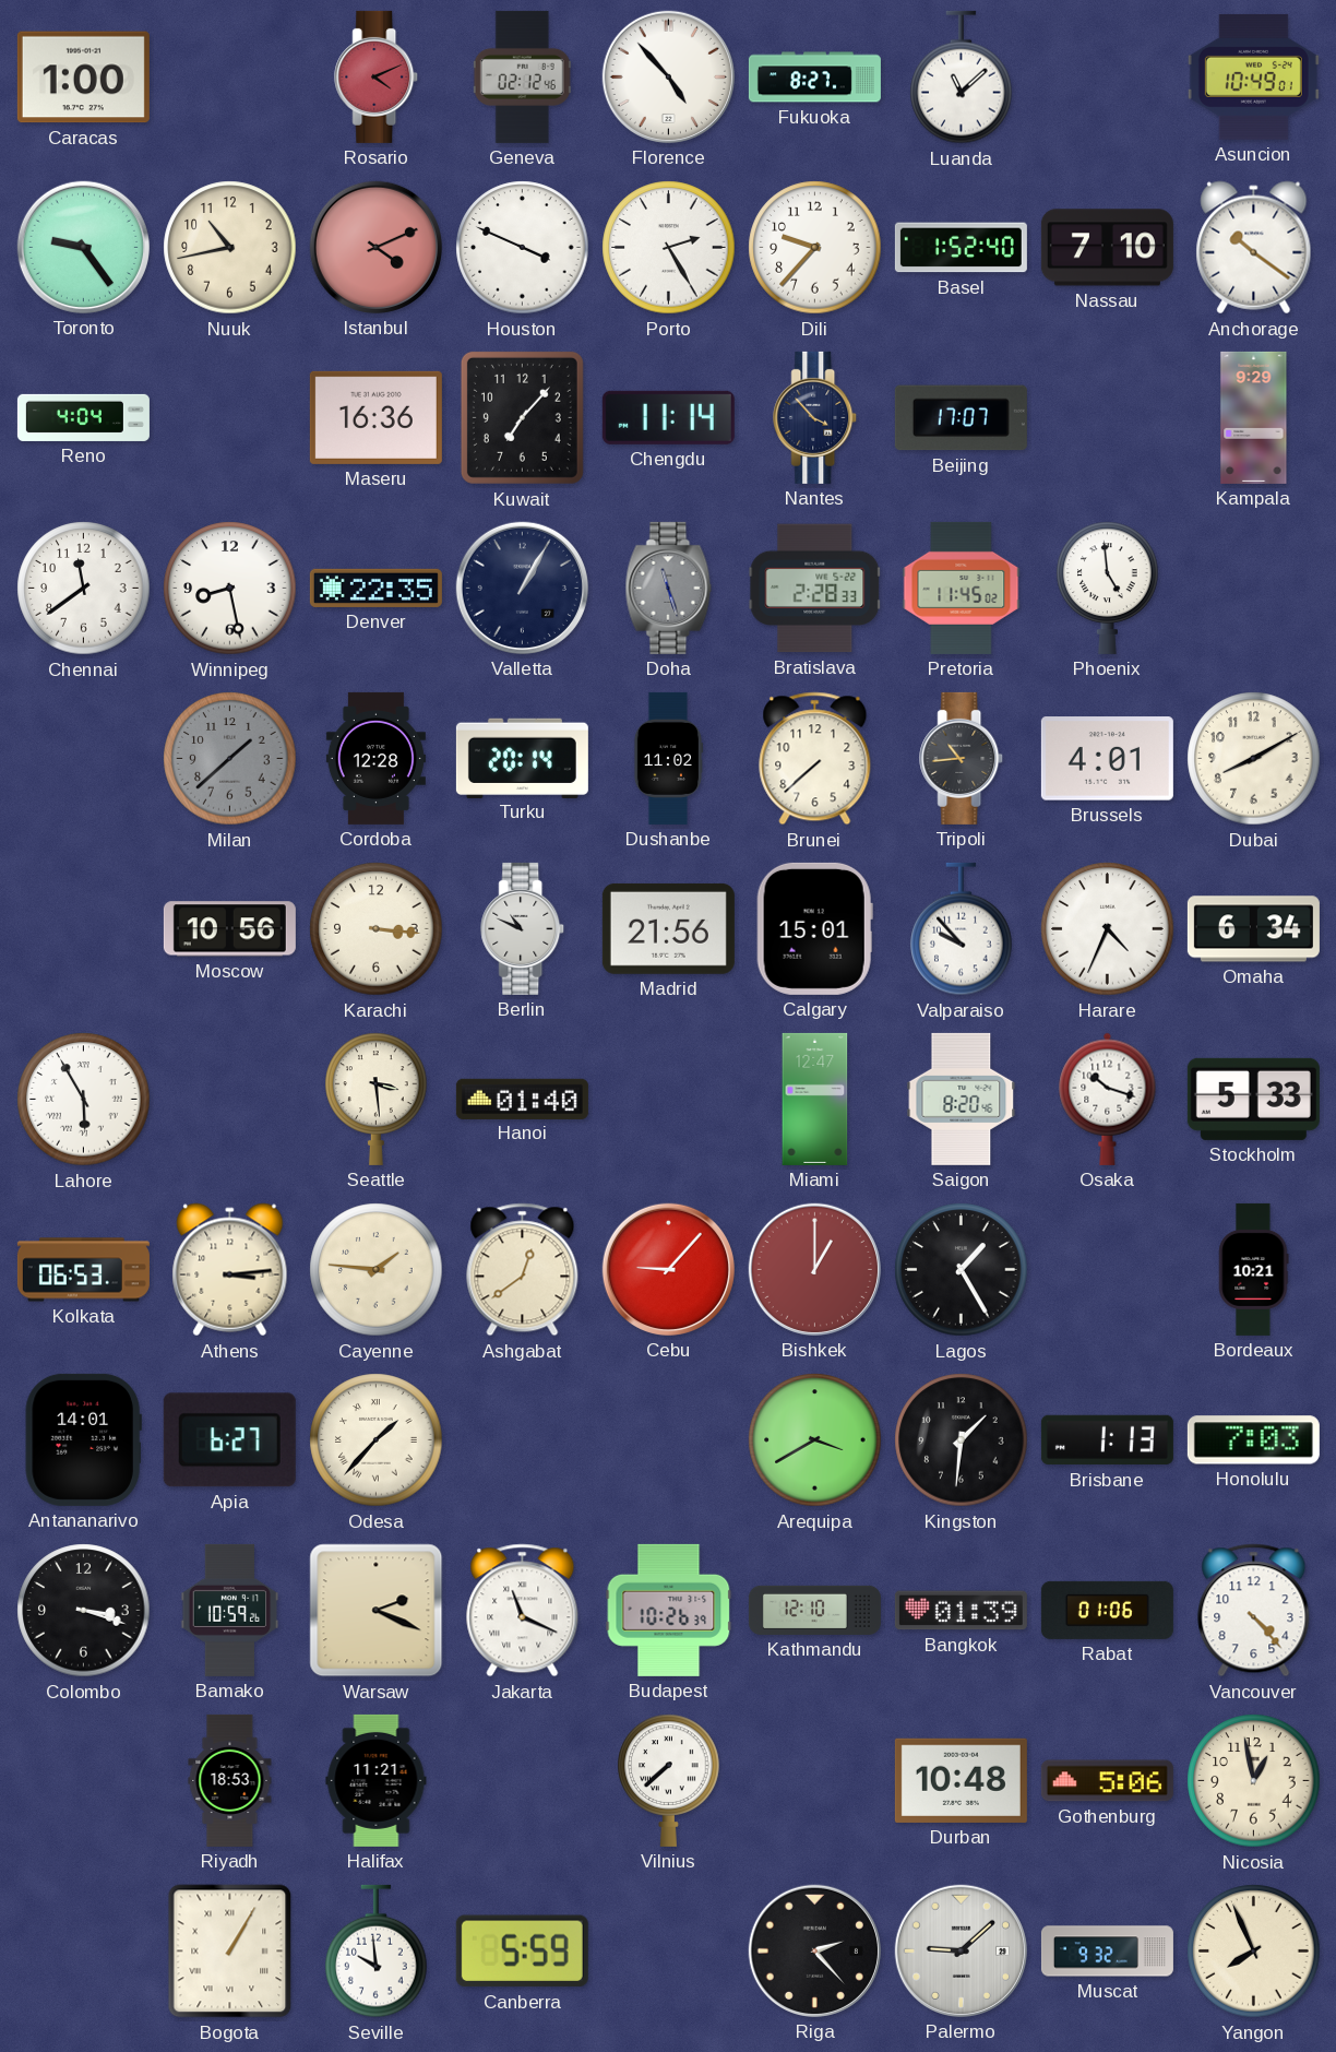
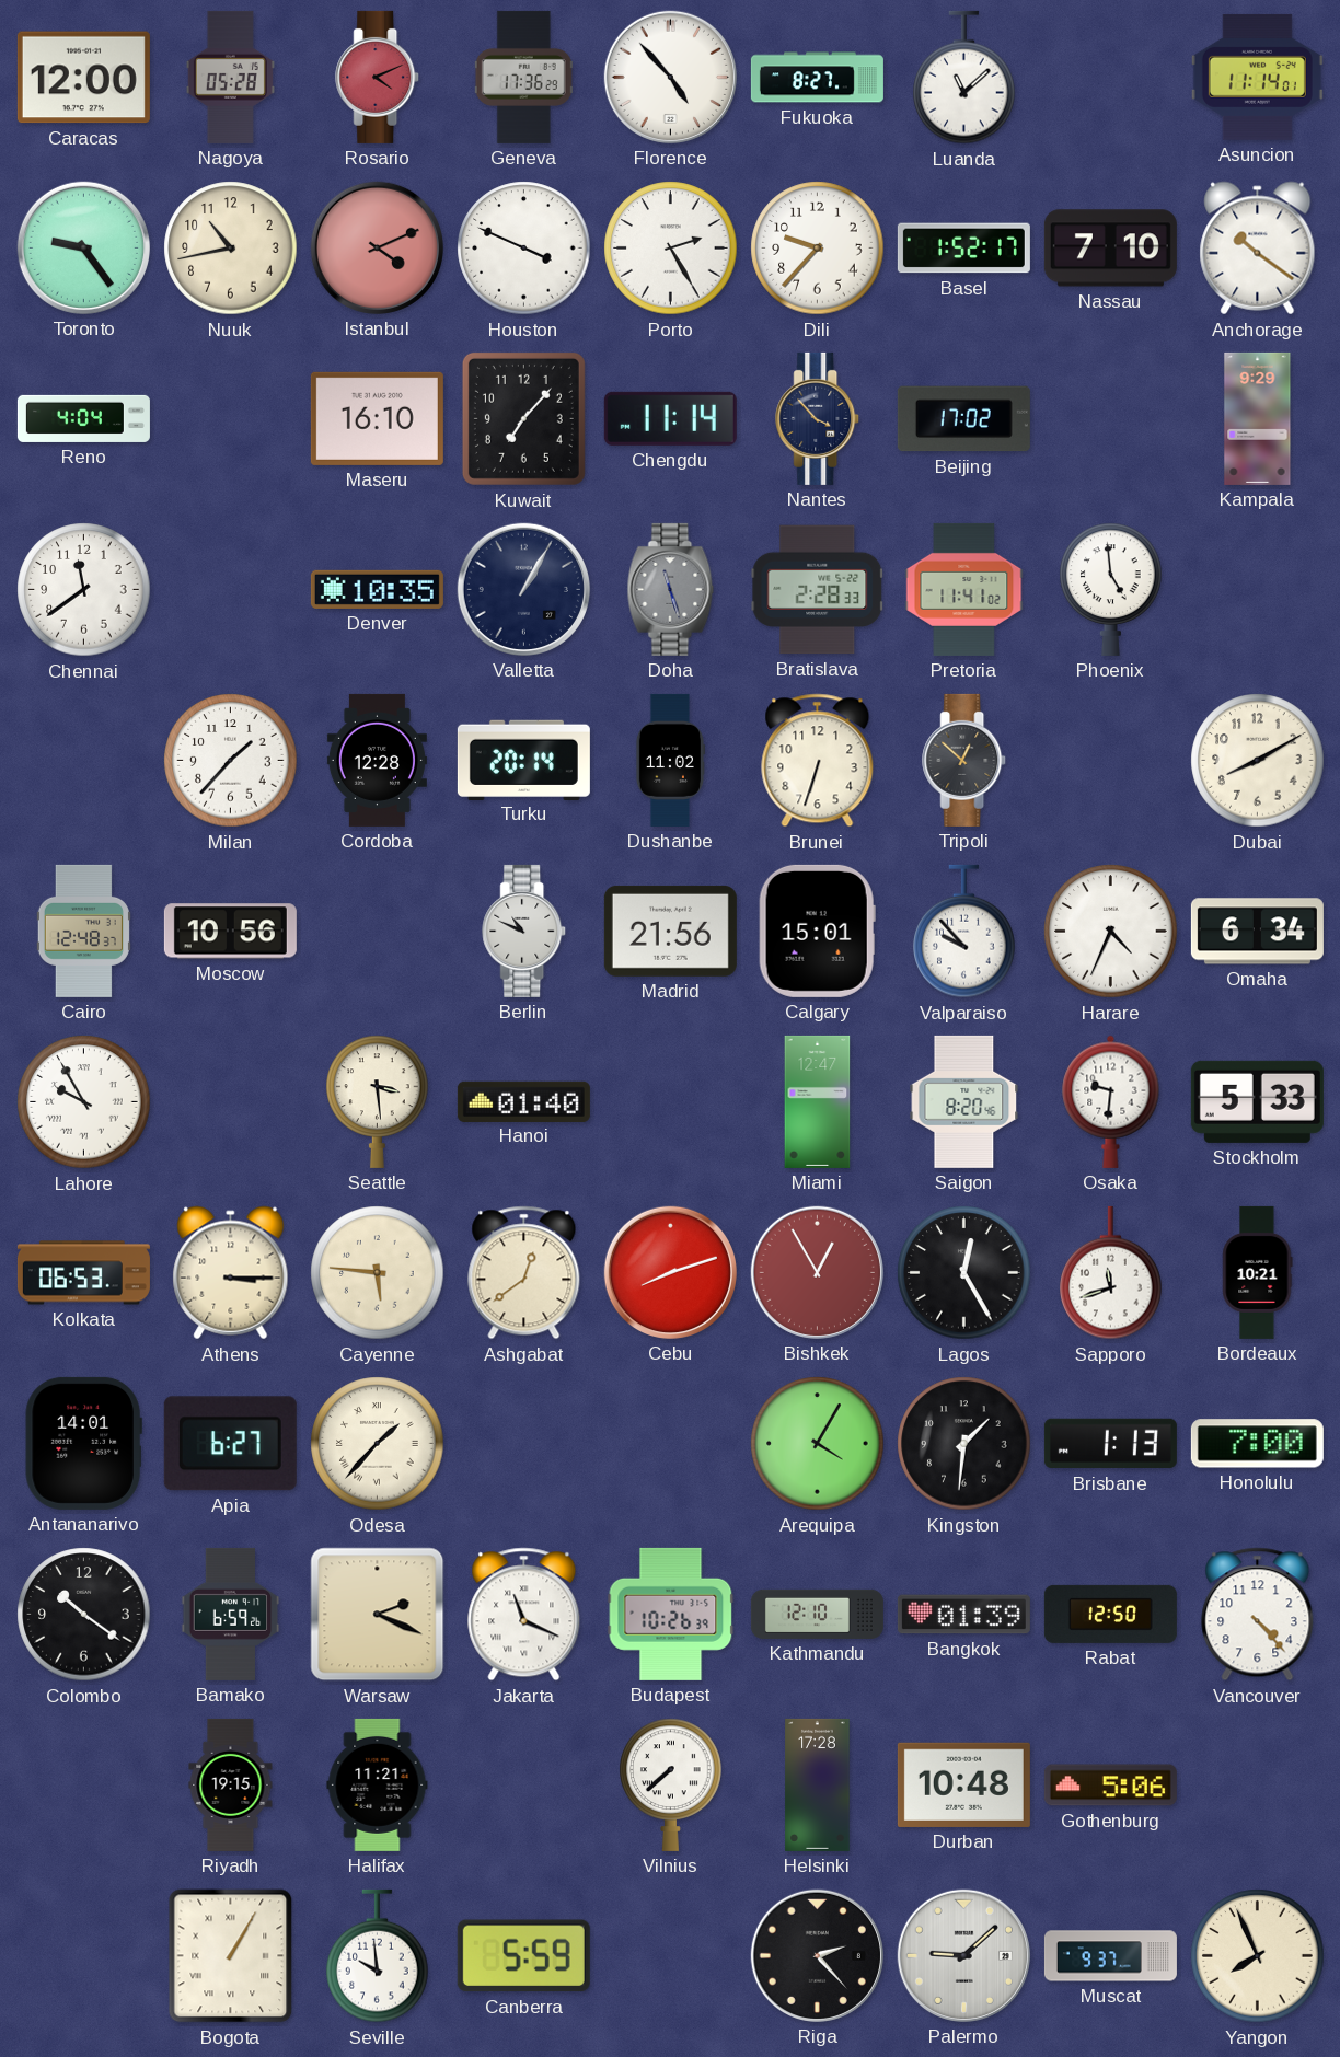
Caracas: 1:00 -> 12:00
Nagoya: none -> 05:28
Geneva: 02:12 -> 17:36
Asuncion: 10:49 -> 11:14
Basel: 1:52:40 -> 1:52:17
Maseru: 16:36 -> 16:10
Beijing: 17:07 -> 17:02
Winnipeg: 8:28 -> none
Denver: 22:35 -> 10:35
Pretoria: 11:45 -> 11:41
Milan: 1:38 -> 1:37
Milan dial: grey -> white
Brunei: 7:38 -> 6:33
Tripoli: 10:44 -> 12:52
Brussels: 4:01 -> none
Cairo: none -> 12:48
Karachi: 3:16 -> none
Lahore: 5:55 -> 9:55
Osaka: 10:18 -> 9:31
Athens: 3:14 -> 3:15
Cayenne: 1:46 -> 5:46
Cebu: 9:07 -> 8:12
Bishkek: 1:00 -> 12:55
Lagos: 1:25 -> 12:25
Sapporo: none -> 11:42
Arequipa: 3:40 -> 4:05
Honolulu: 7:03 -> 7:00
Colombo: 3:18 -> 10:21
Bamako: 10:59 -> 6:59
Rabat: 01:06 -> 12:50
Riyadh: 18:53 -> 19:15
Helsinki: none -> 17:28
Nicosia: 12:58 -> none
Muscat: 9:32 -> 9:37
